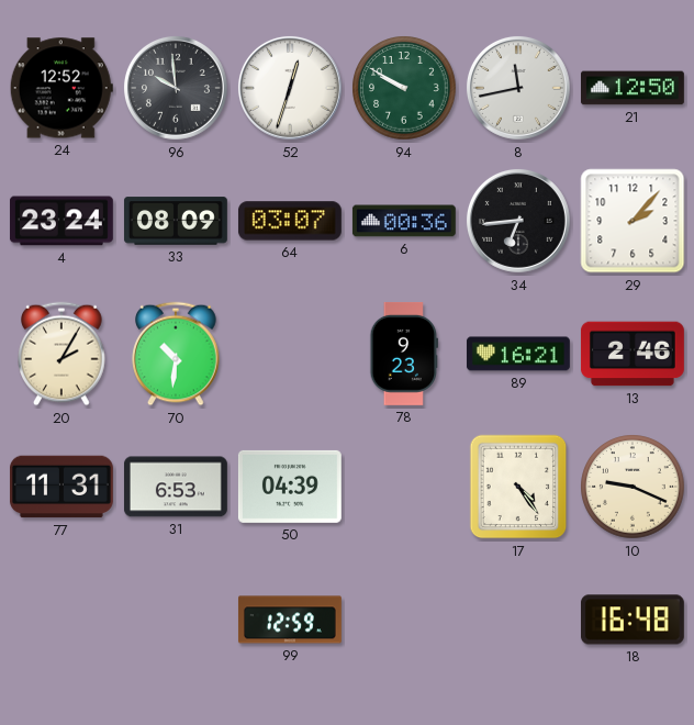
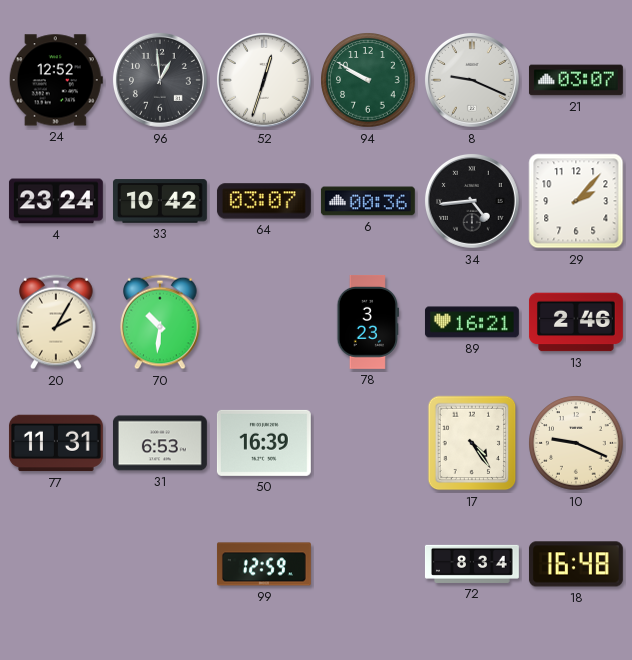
96: 9:59 -> 12:59
8: 11:43 -> 9:19
21: 12:50 -> 03:07
33: 08:09 -> 10:42
34: 6:44 -> 4:44
78: 9:23 -> 3:23
50: 04:39 -> 16:39
72: none -> 8:34
